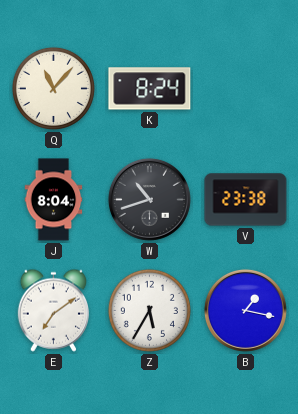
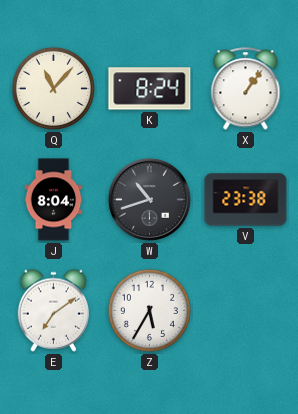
X: none -> 1:06
B: 1:17 -> none
